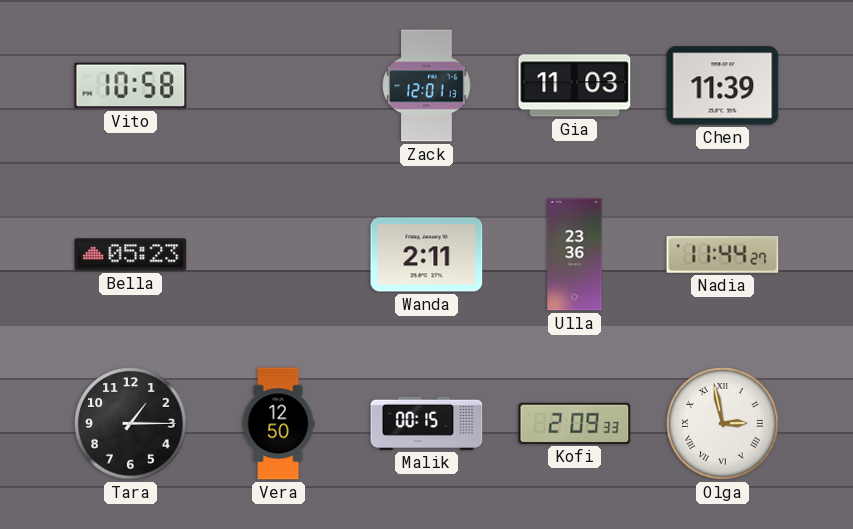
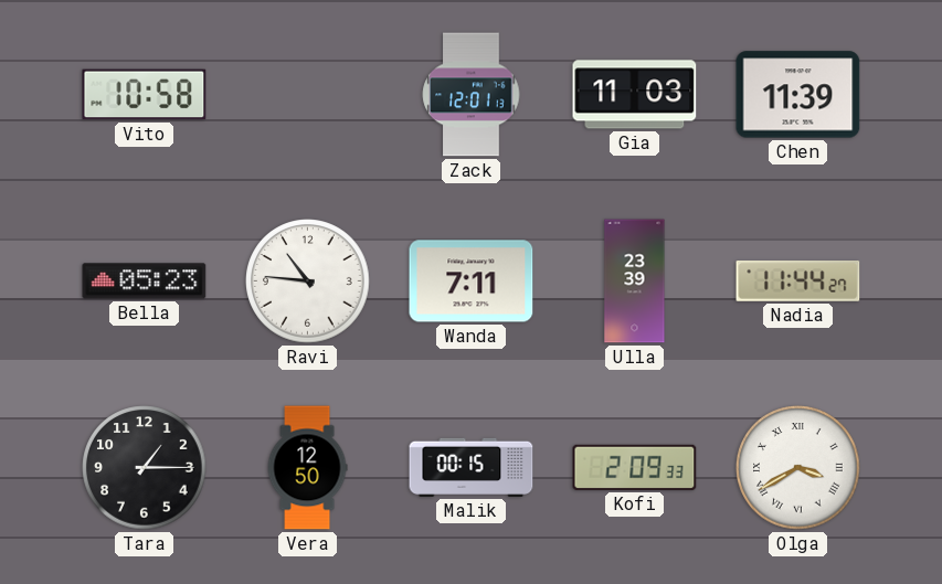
Ravi: none -> 10:46
Wanda: 2:11 -> 7:11
Ulla: 23:36 -> 23:39
Olga: 2:58 -> 3:40
